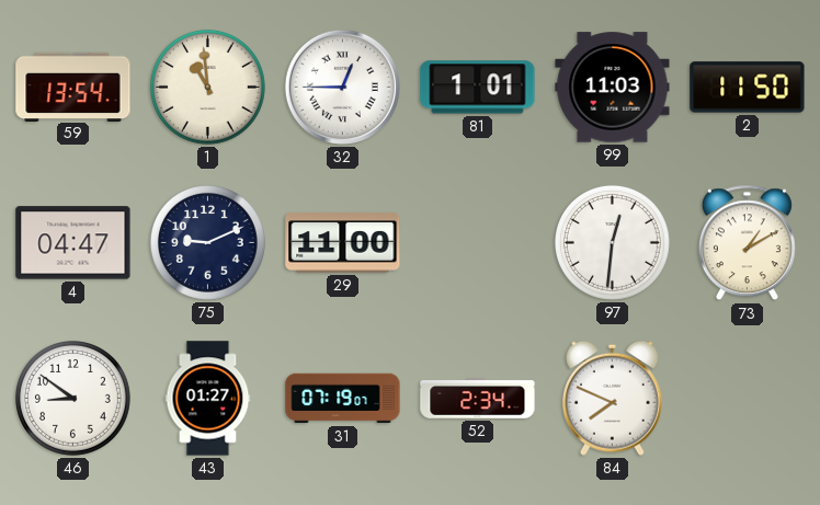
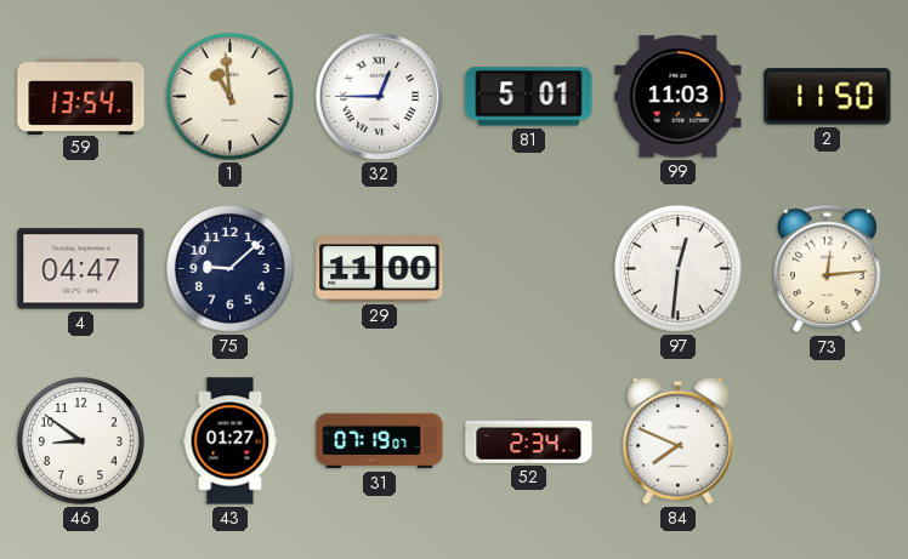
81: 1:01 -> 5:01
75: 9:11 -> 9:08
73: 1:10 -> 12:14
